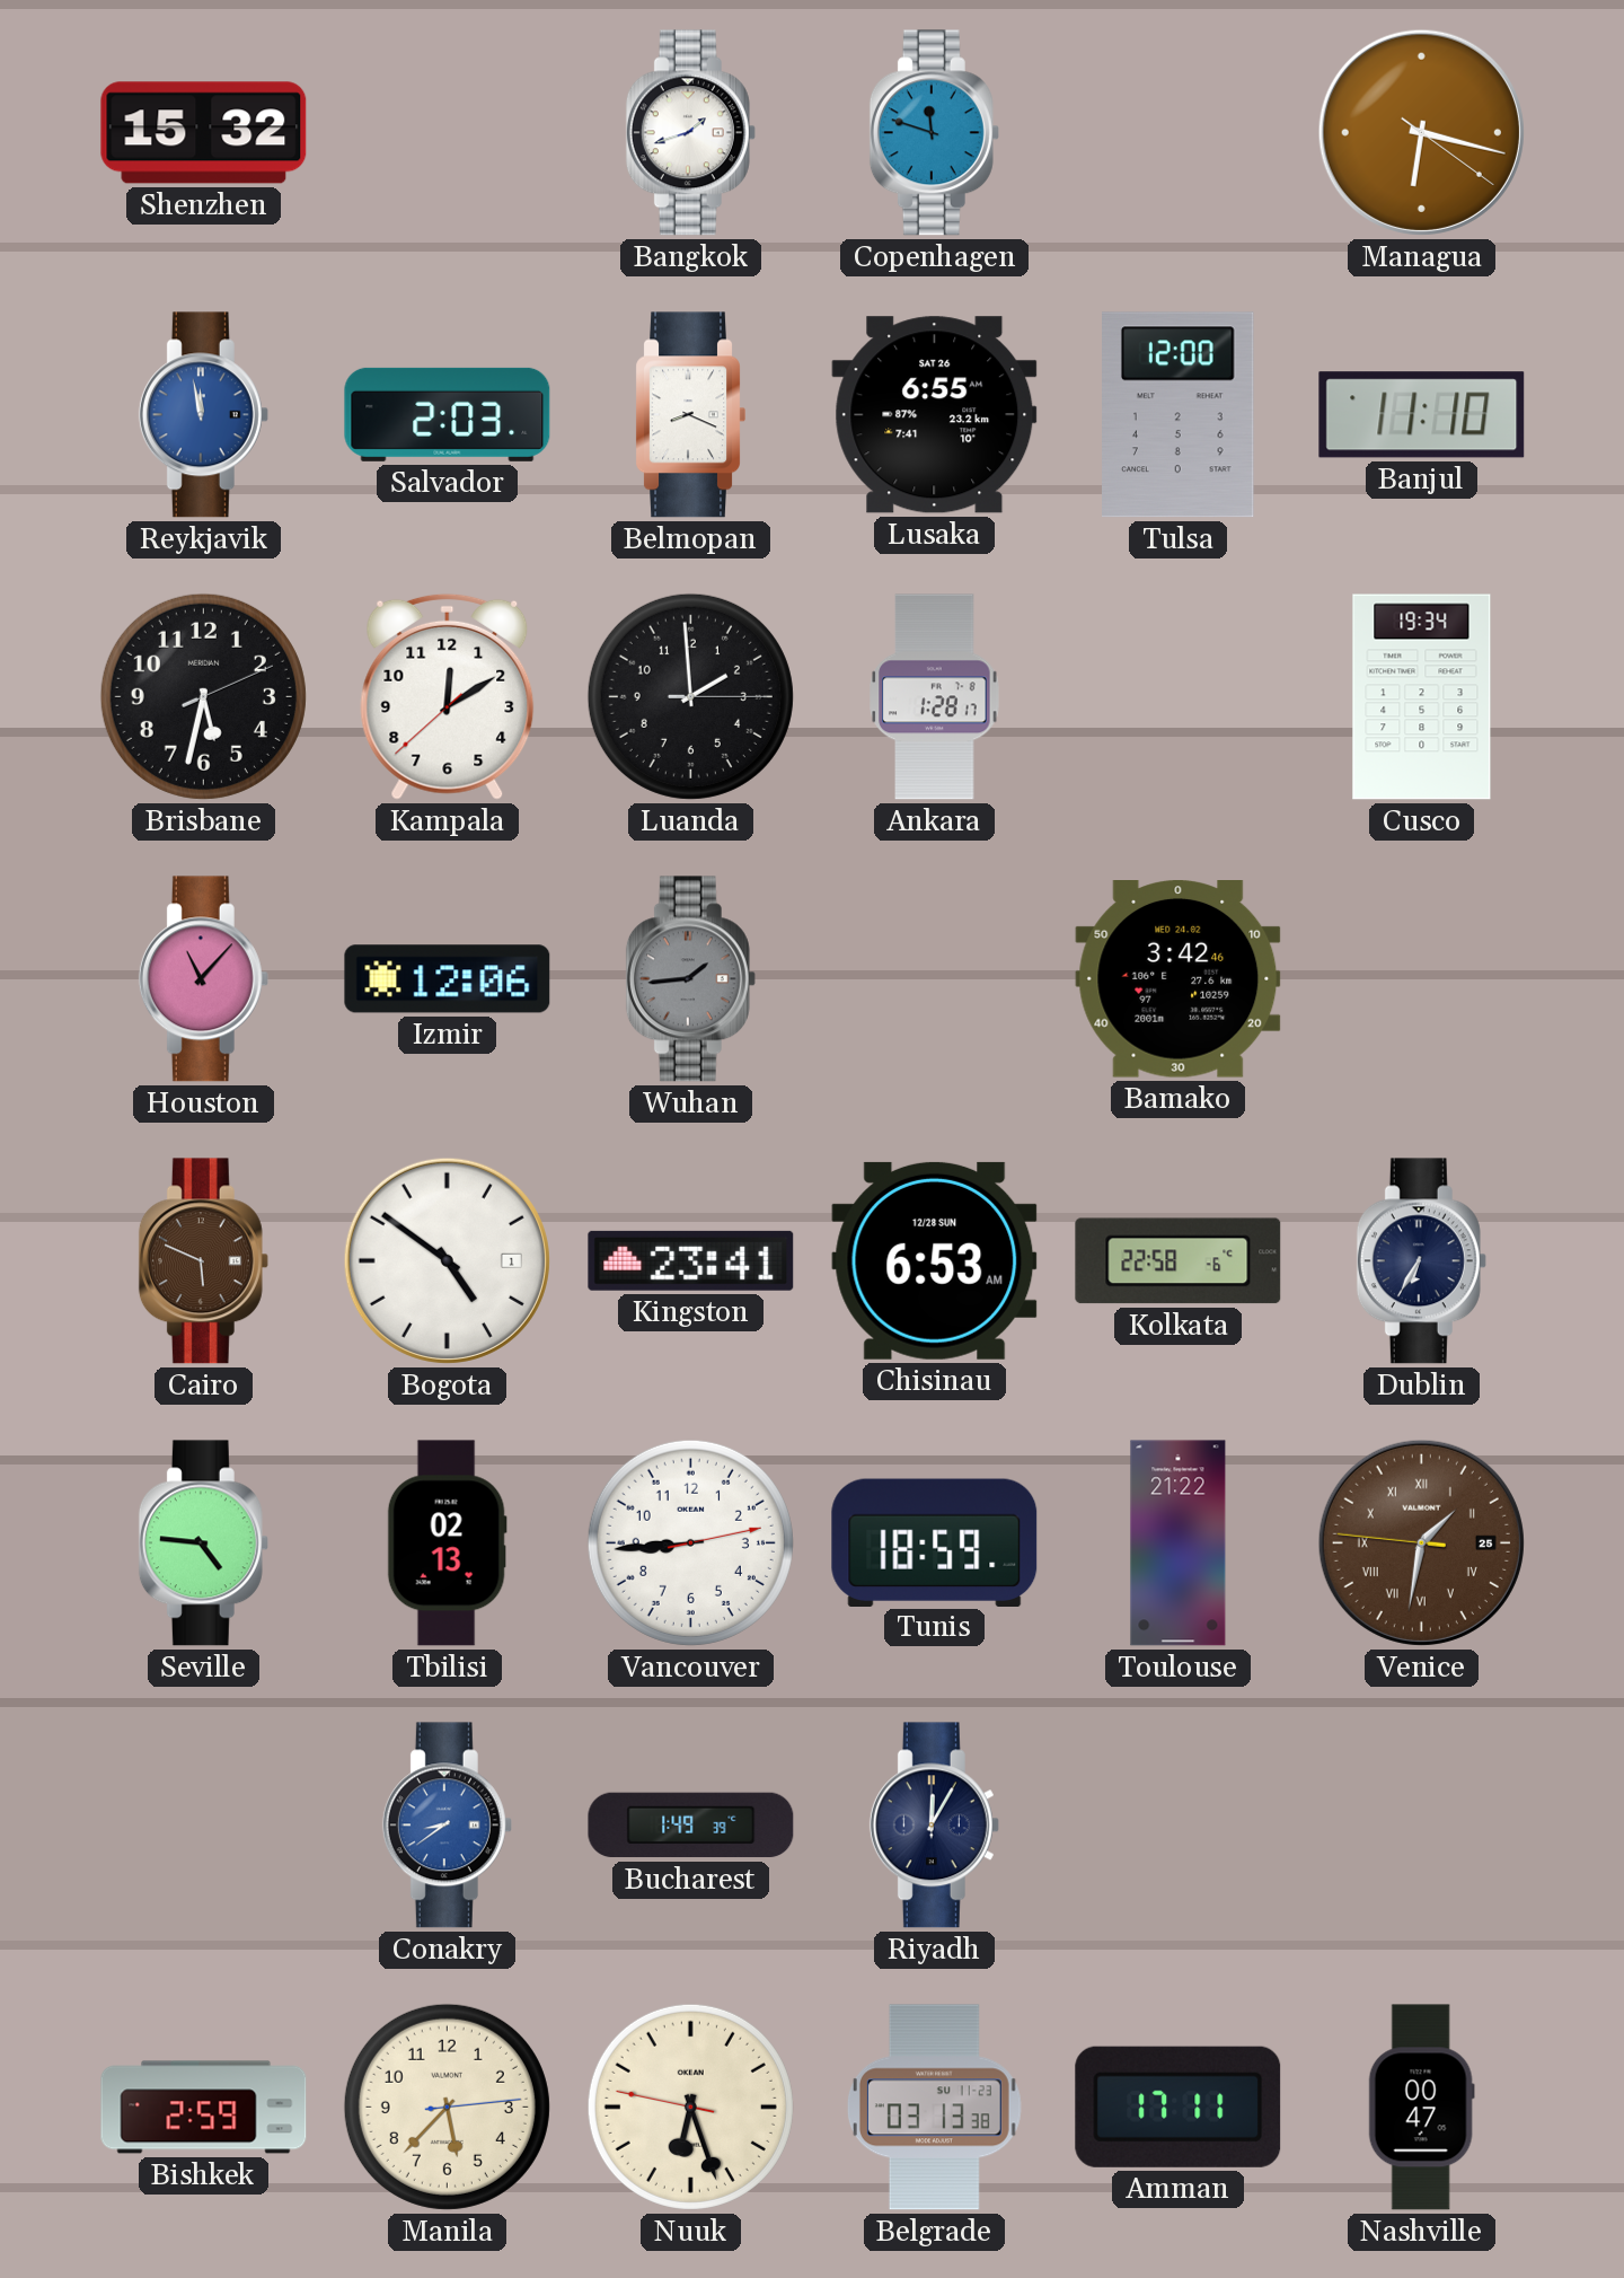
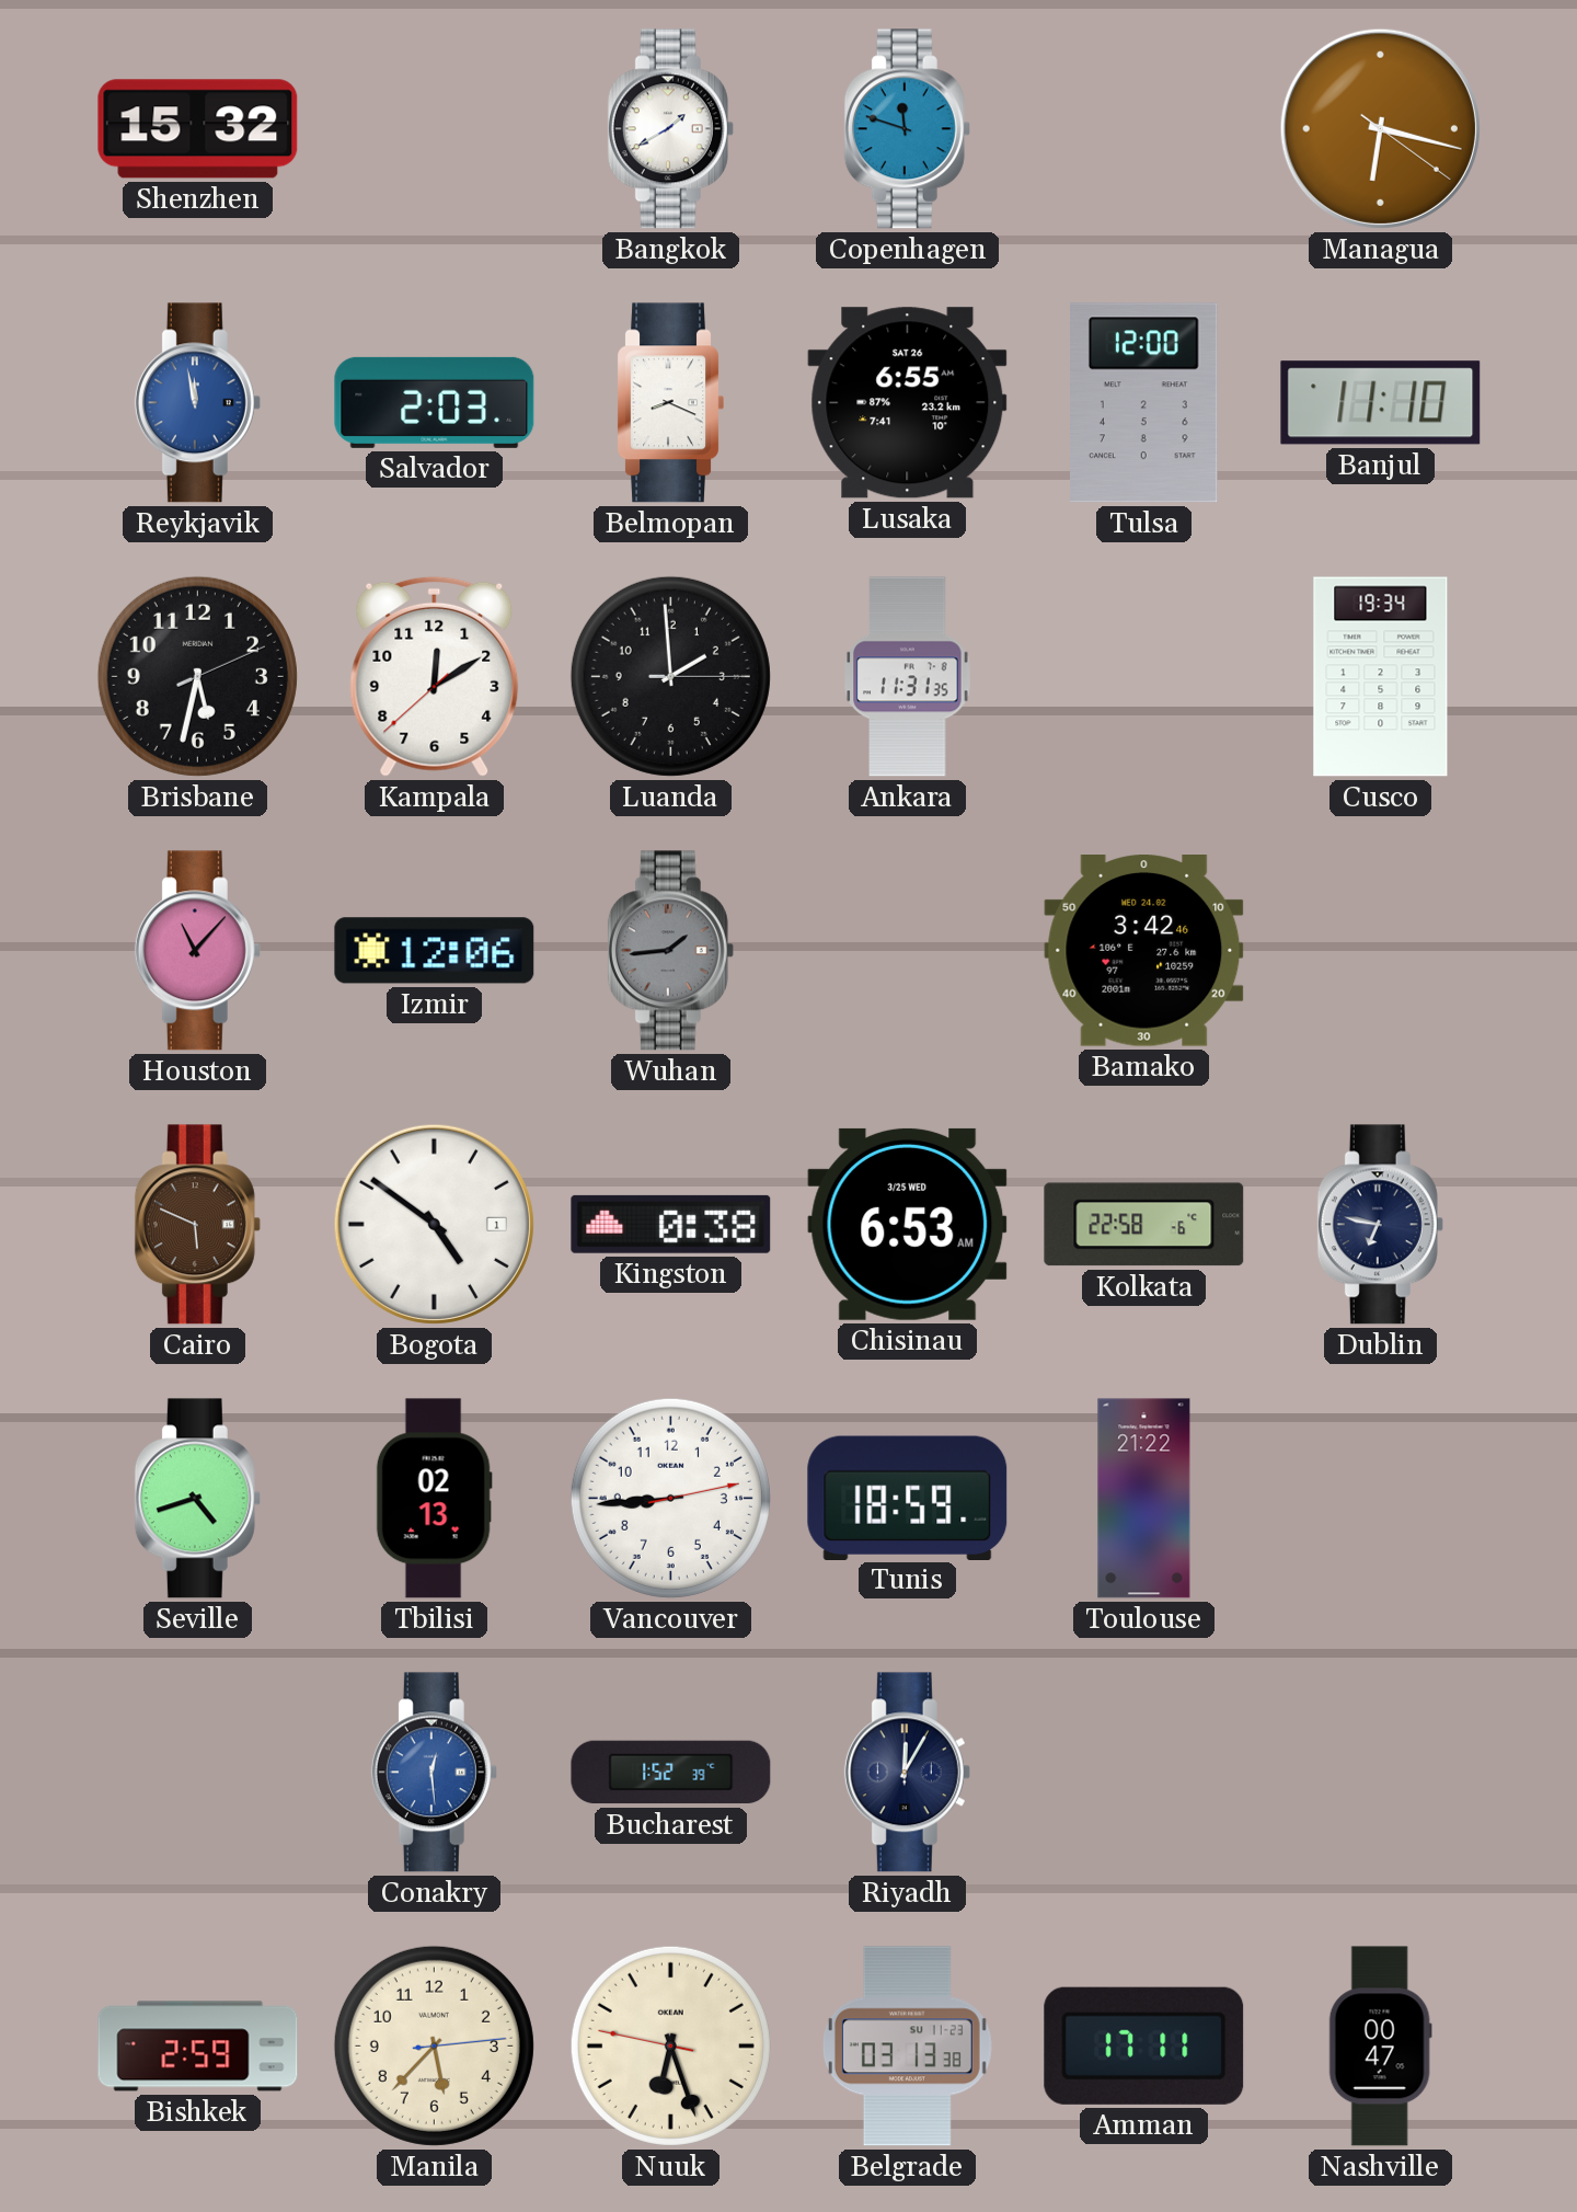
Bangkok: 1:42 -> 1:40
Ankara: 1:28 -> 11:31
Kingston: 23:41 -> 0:38
Chisinau date: 12/28 SUN -> 3/25 WED
Dublin: 6:35 -> 6:47
Seville: 4:46 -> 4:42
Venice: 1:31 -> none
Conakry: 8:39 -> 12:29
Bucharest: 1:49 -> 1:52
